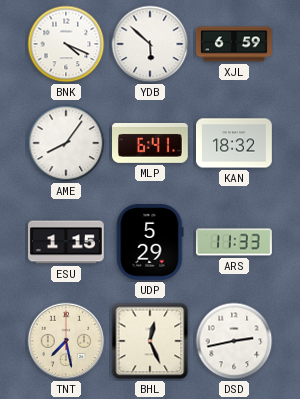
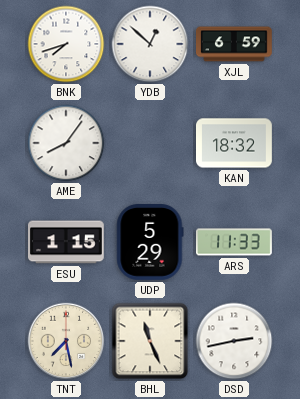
BNK: 4:19 -> 7:42
YDB: 5:52 -> 12:52
MLP: 6:41 -> none
BHL: 12:26 -> 11:26
